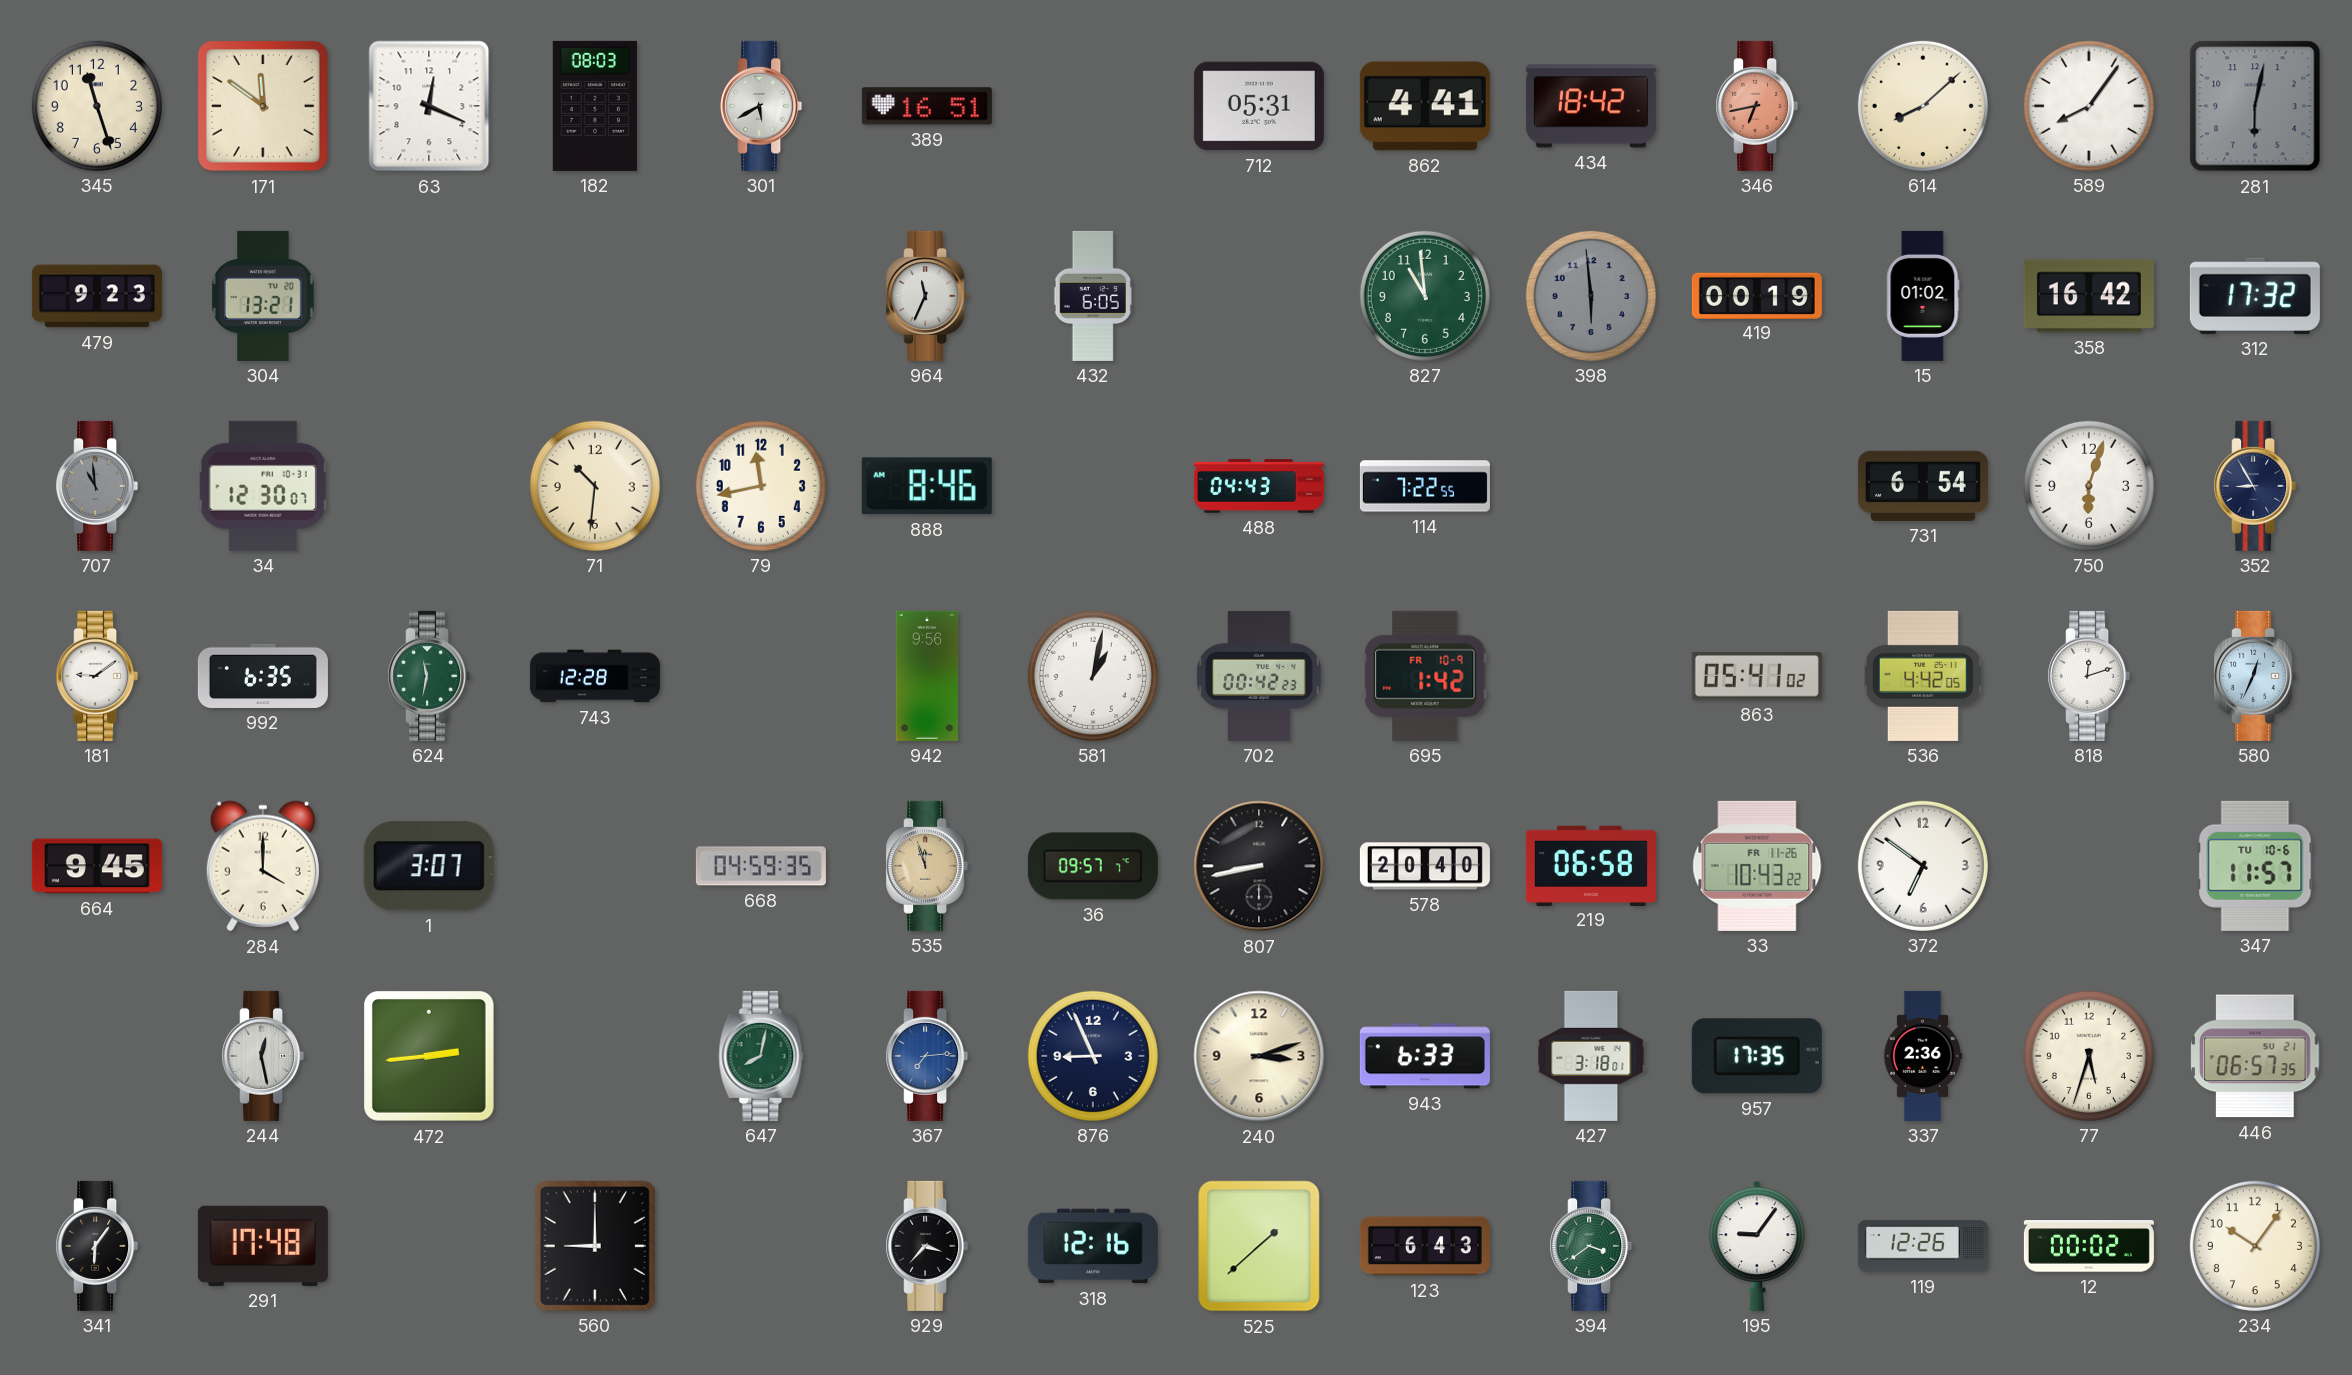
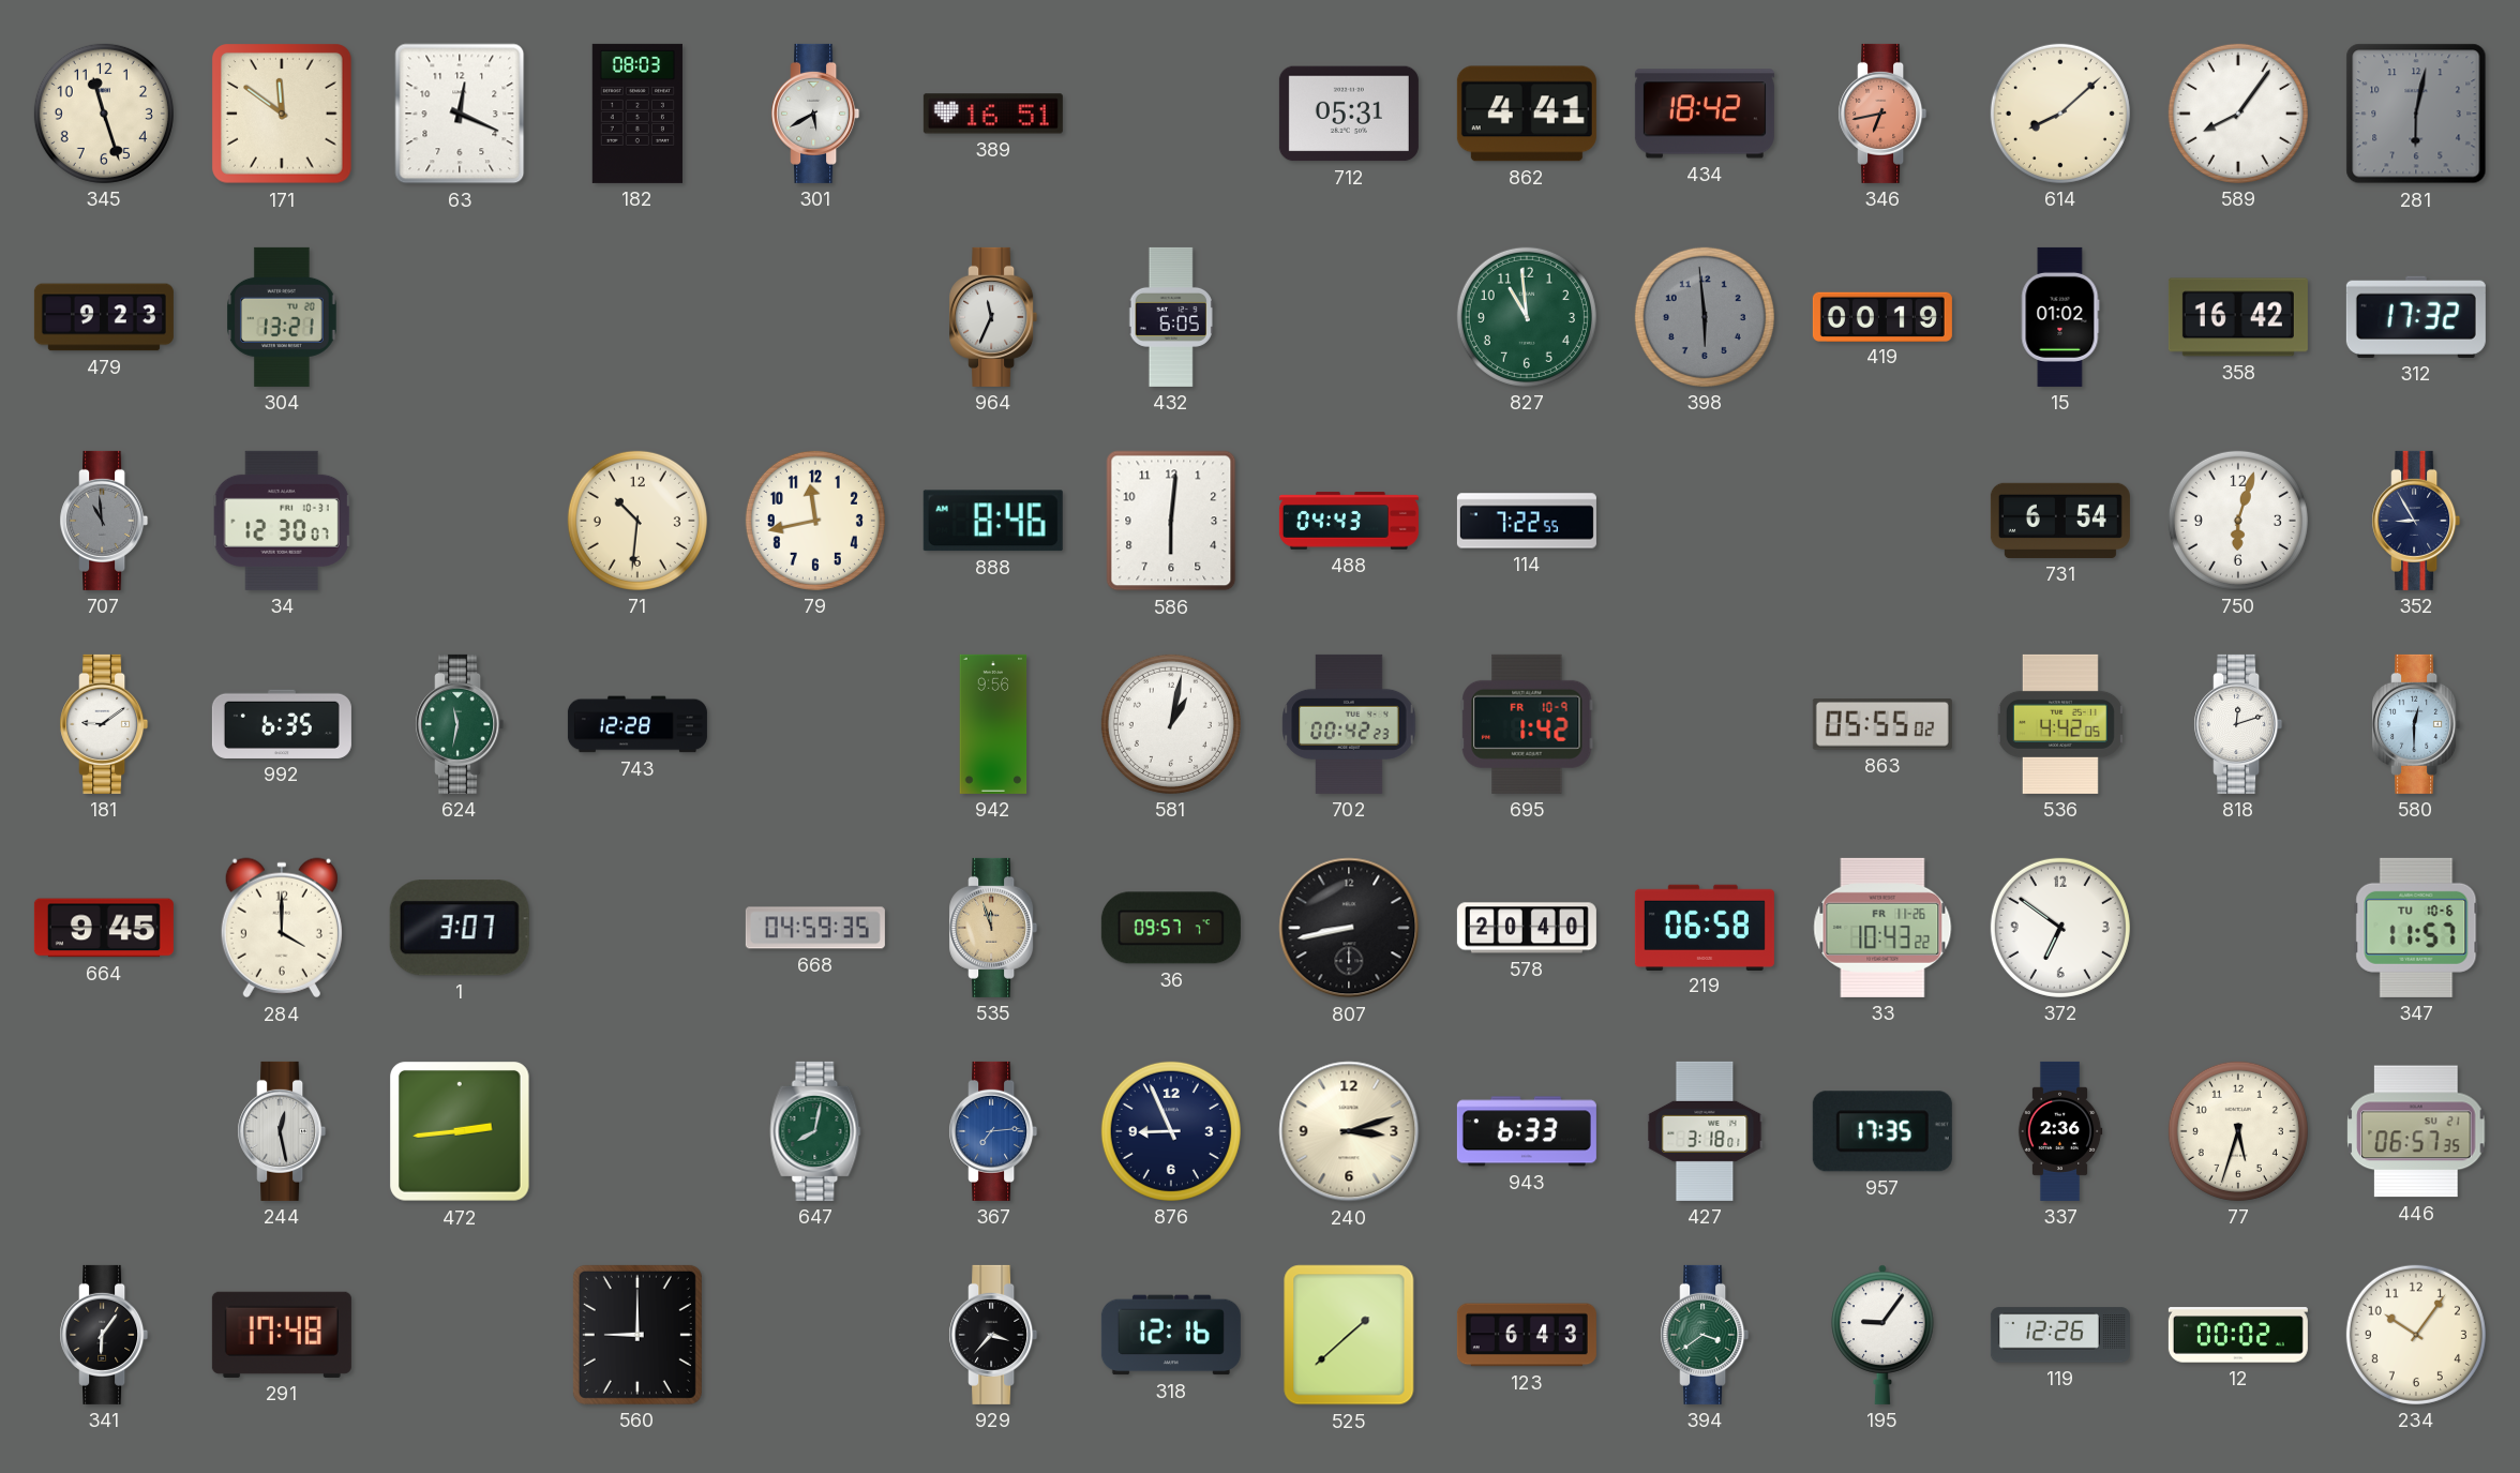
586: none -> 6:01
863: 05:41 -> 05:55
580: 12:34 -> 12:30
